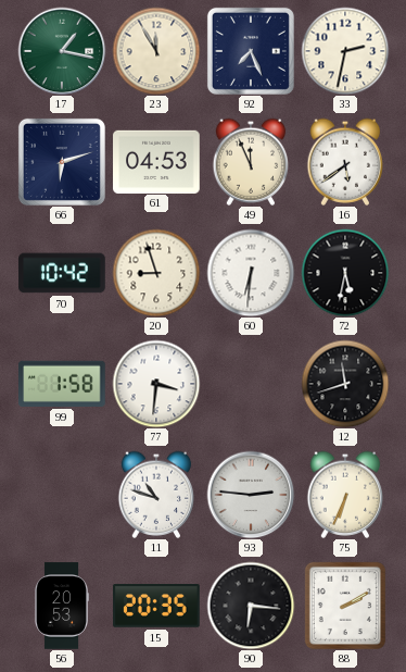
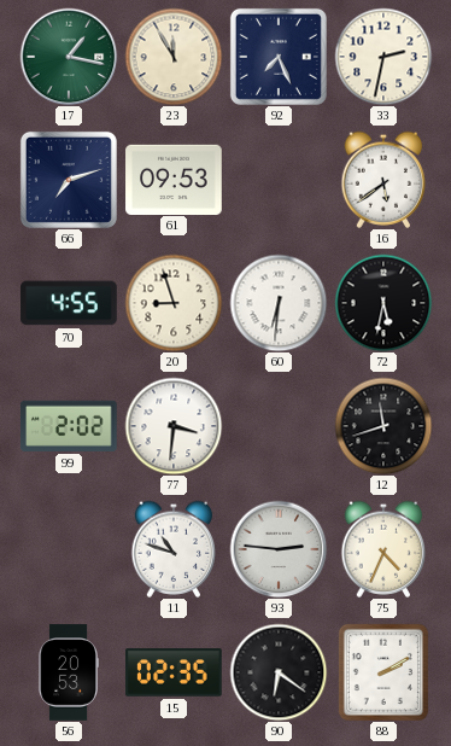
66: 6:12 -> 7:12
61: 04:53 -> 09:53
49: 11:56 -> none
70: 10:42 -> 4:55
99: 1:58 -> 2:02
75: 6:34 -> 4:34
15: 20:35 -> 02:35
90: 6:16 -> 6:21
